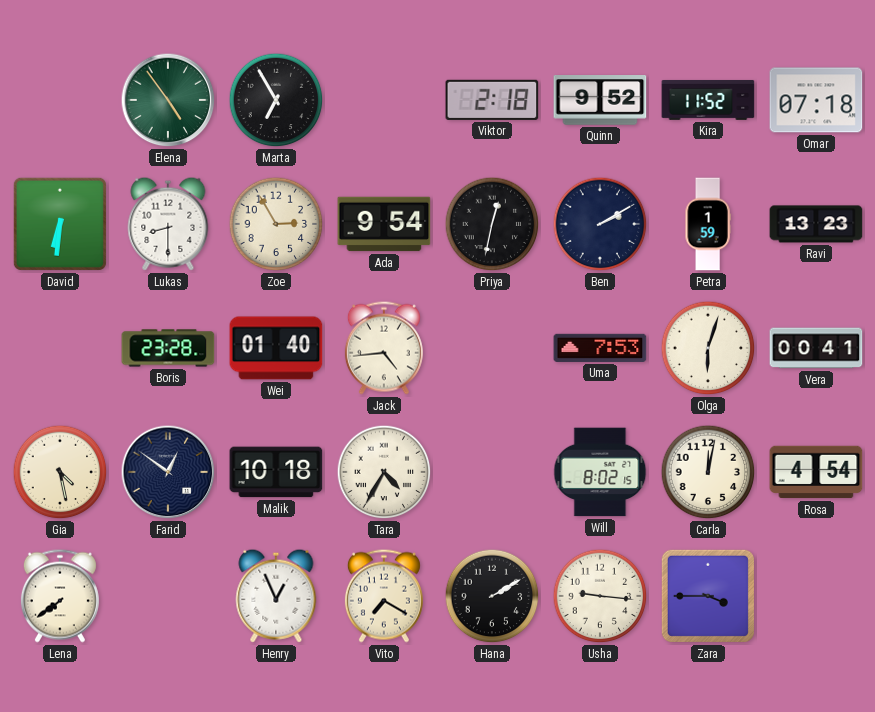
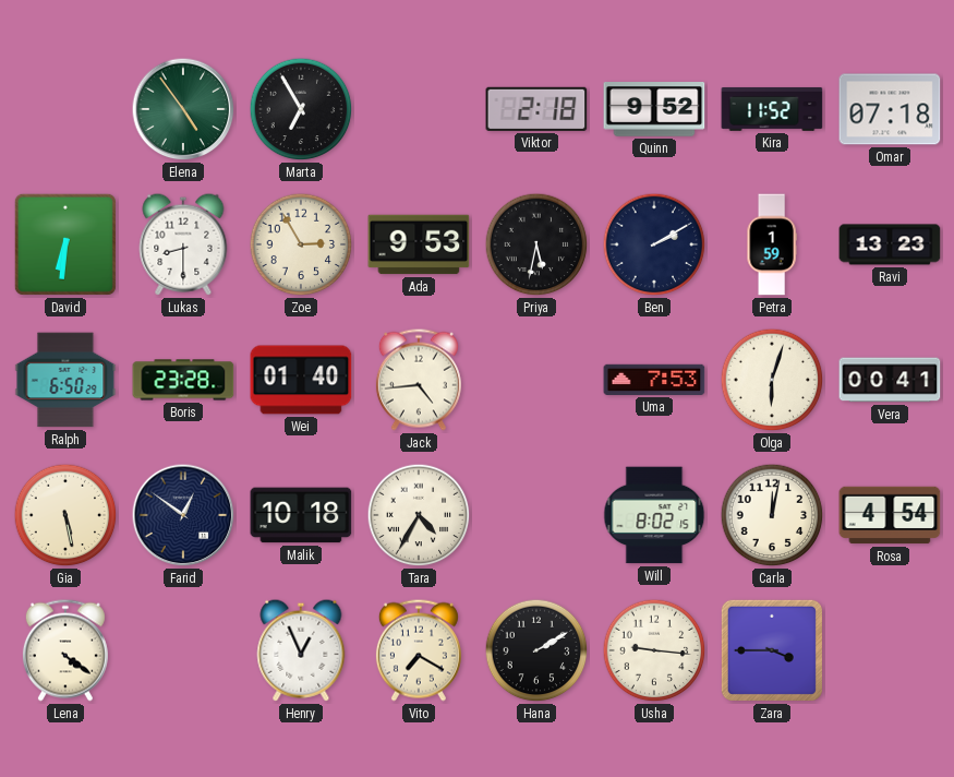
Ada: 9:54 -> 9:53
Priya: 12:32 -> 5:32
Ralph: none -> 6:50
Gia: 4:28 -> 5:28
Lena: 7:39 -> 4:21
